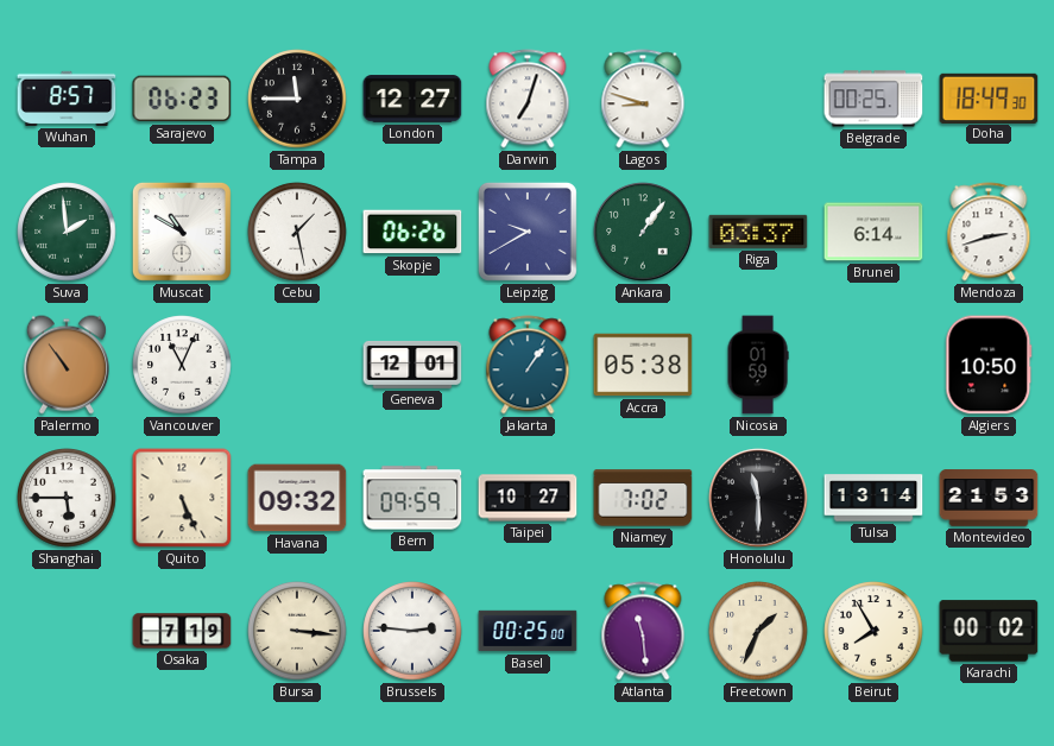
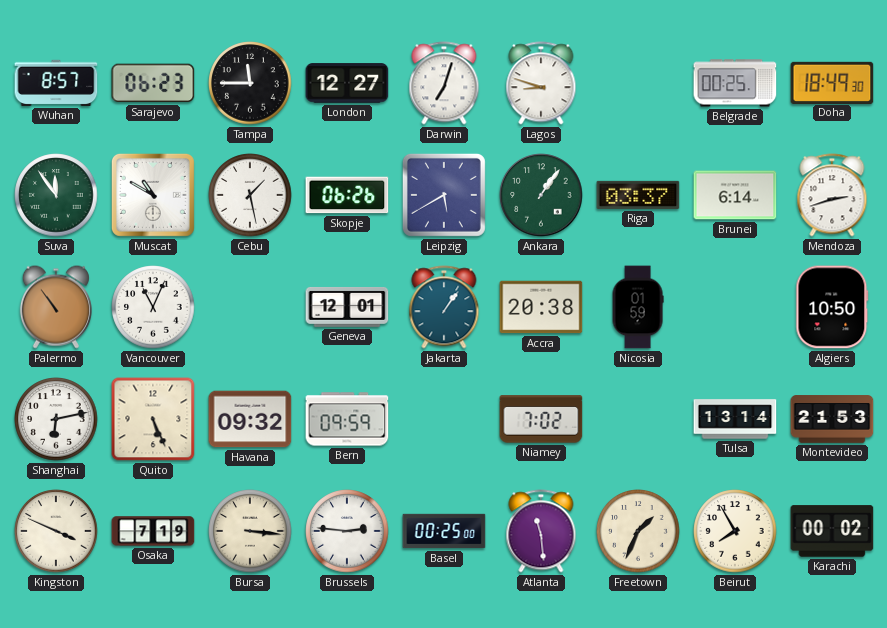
Suva: 1:59 -> 11:54
Leipzig: 9:40 -> 5:40
Accra: 05:38 -> 20:38
Shanghai: 5:45 -> 6:13
Taipei: 10:27 -> none
Honolulu: 11:30 -> none
Kingston: none -> 3:49
